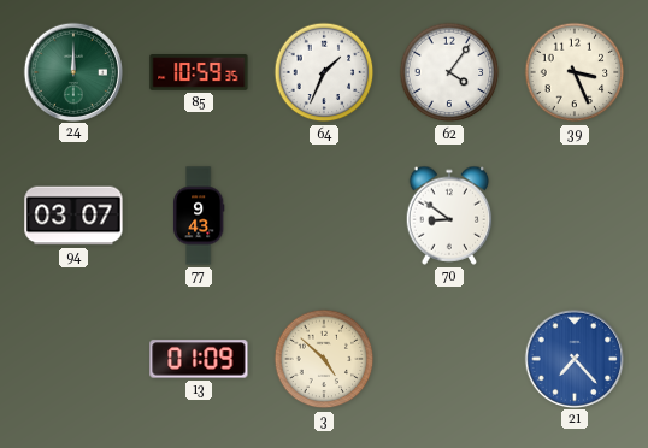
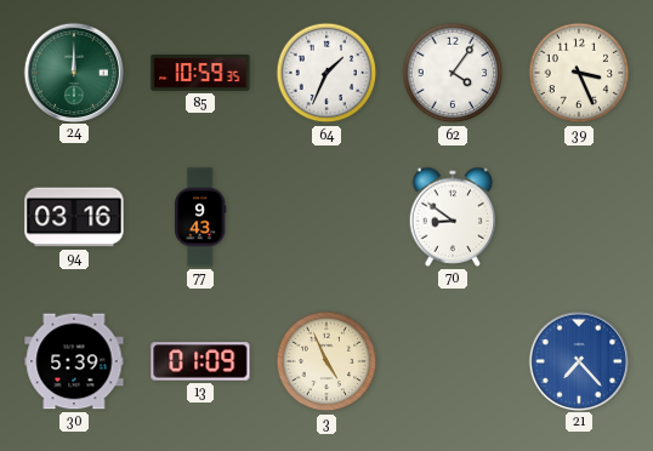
94: 03:07 -> 03:16
30: none -> 5:39
3: 4:52 -> 4:56
